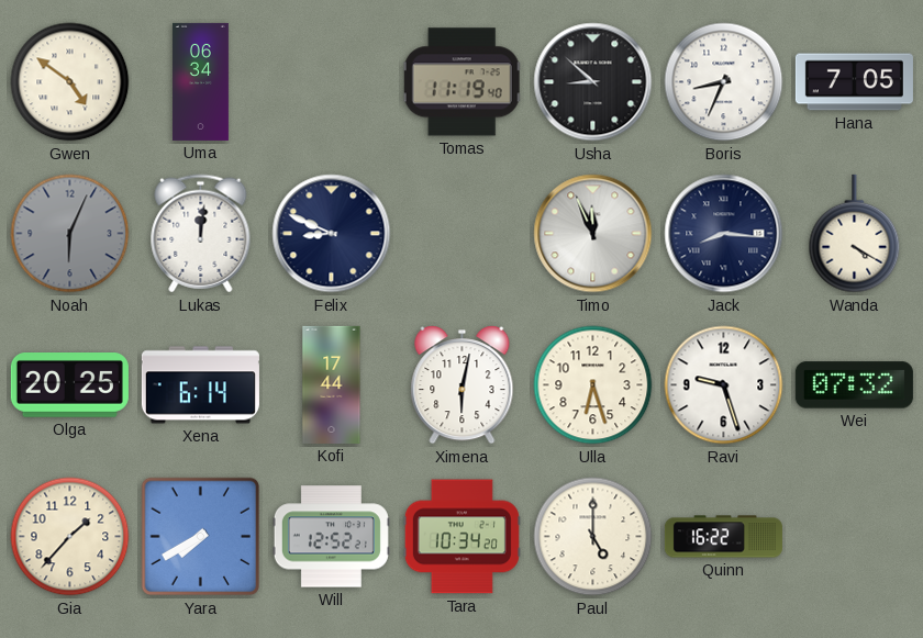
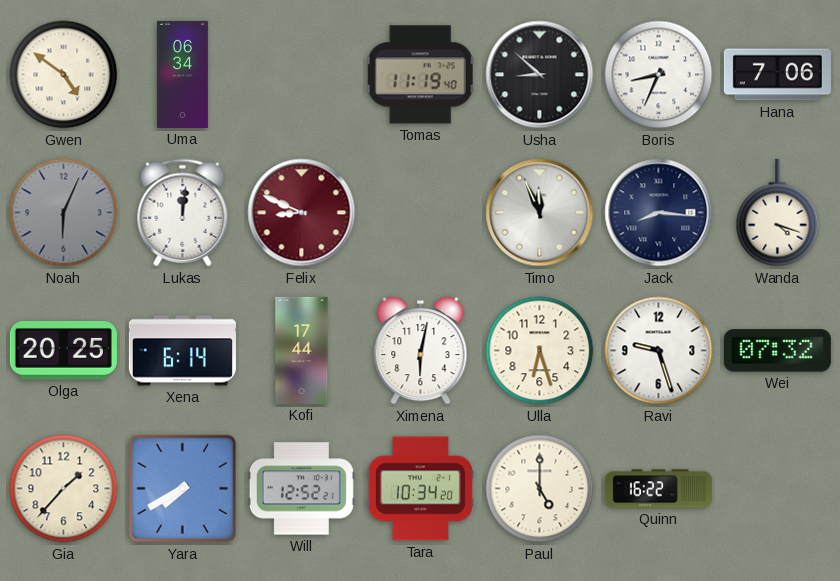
Hana: 7:05 -> 7:06
Felix dial: navy -> burgundy
Wanda: 4:20 -> 4:18
